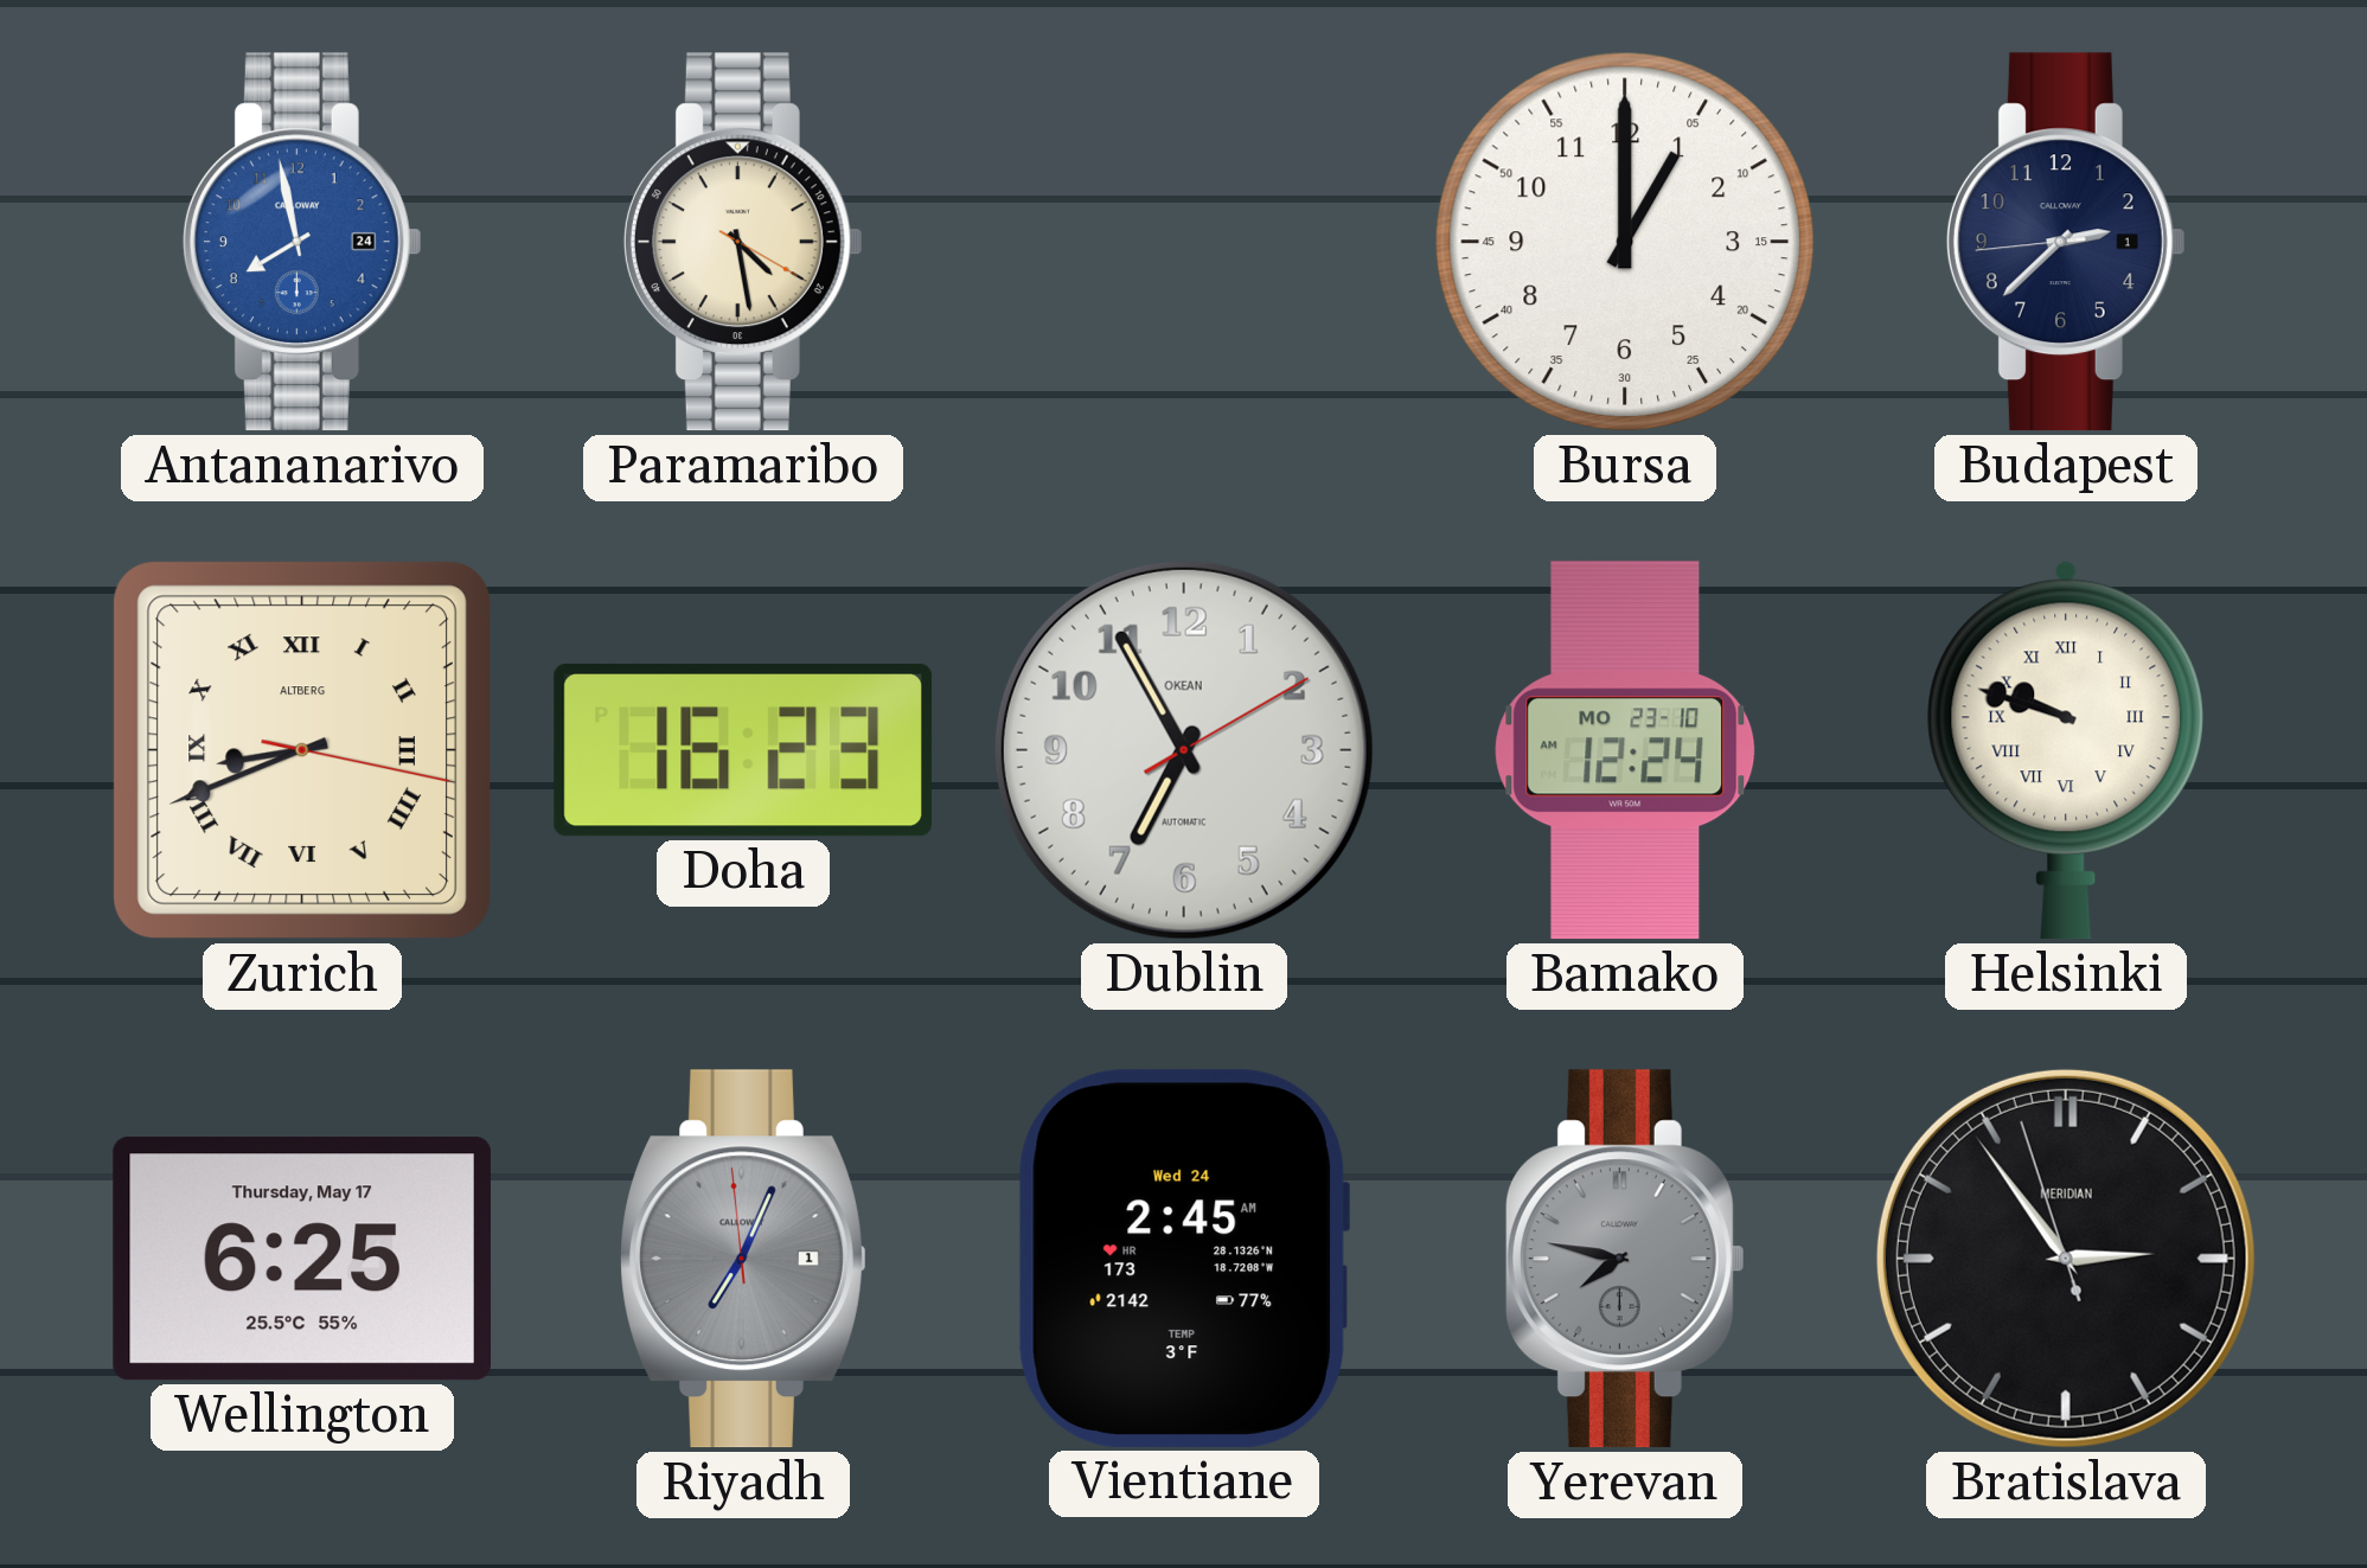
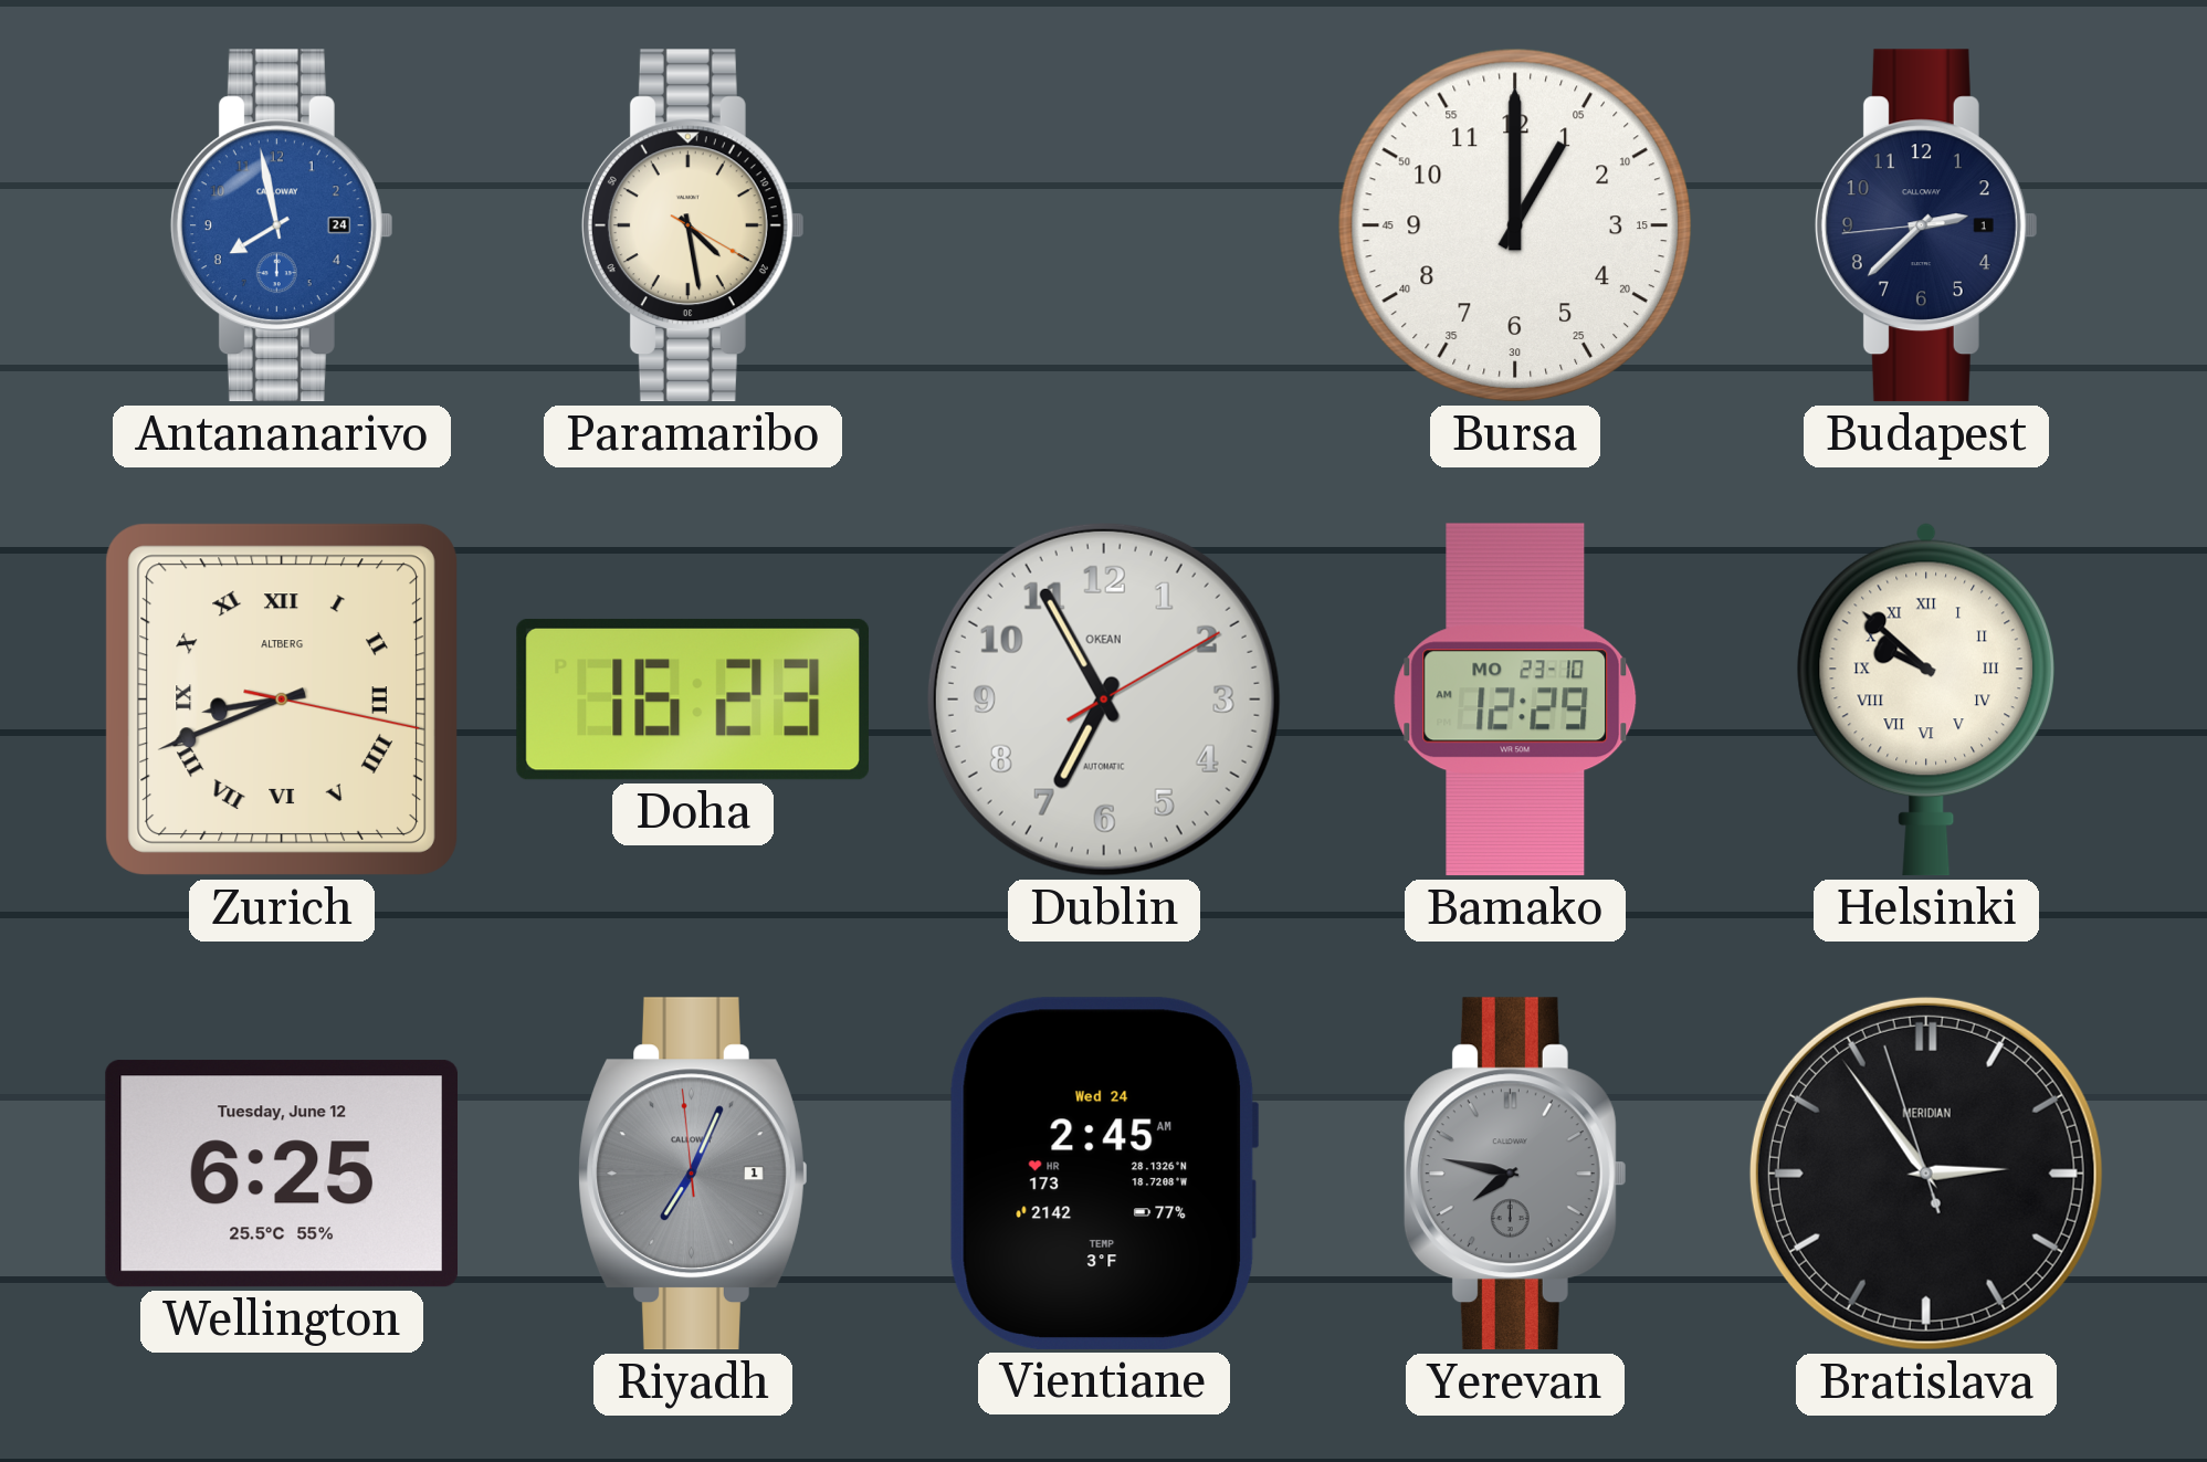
Bamako: 12:24 -> 12:29
Helsinki: 9:48 -> 9:52
Wellington date: Thursday, May 17 -> Tuesday, June 12
